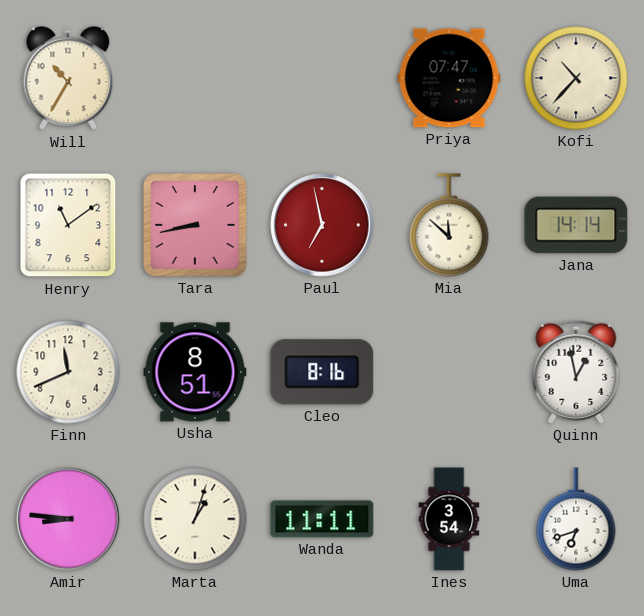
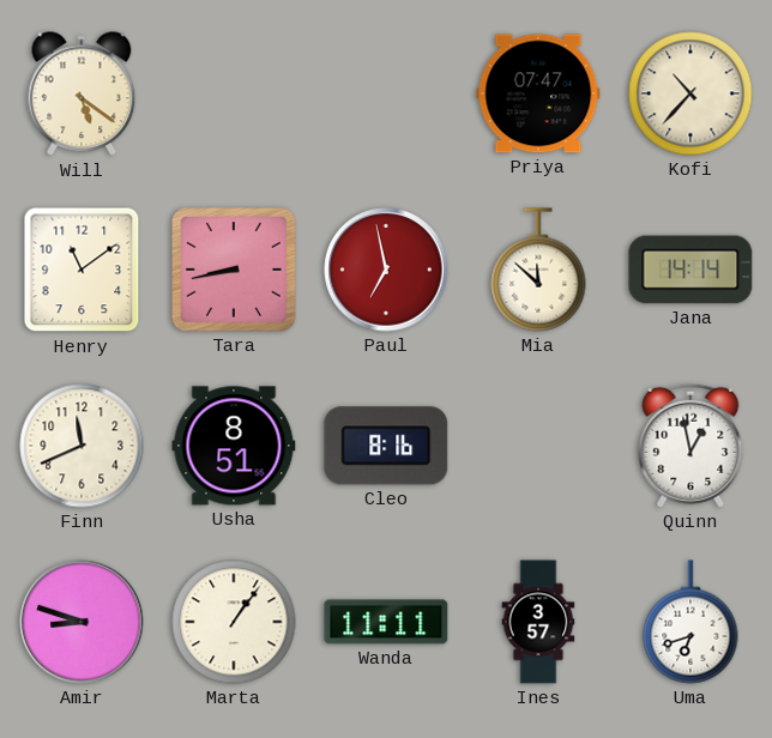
Will: 10:35 -> 5:21
Amir: 8:46 -> 8:48
Marta: 1:03 -> 1:06
Ines: 3:54 -> 3:57
